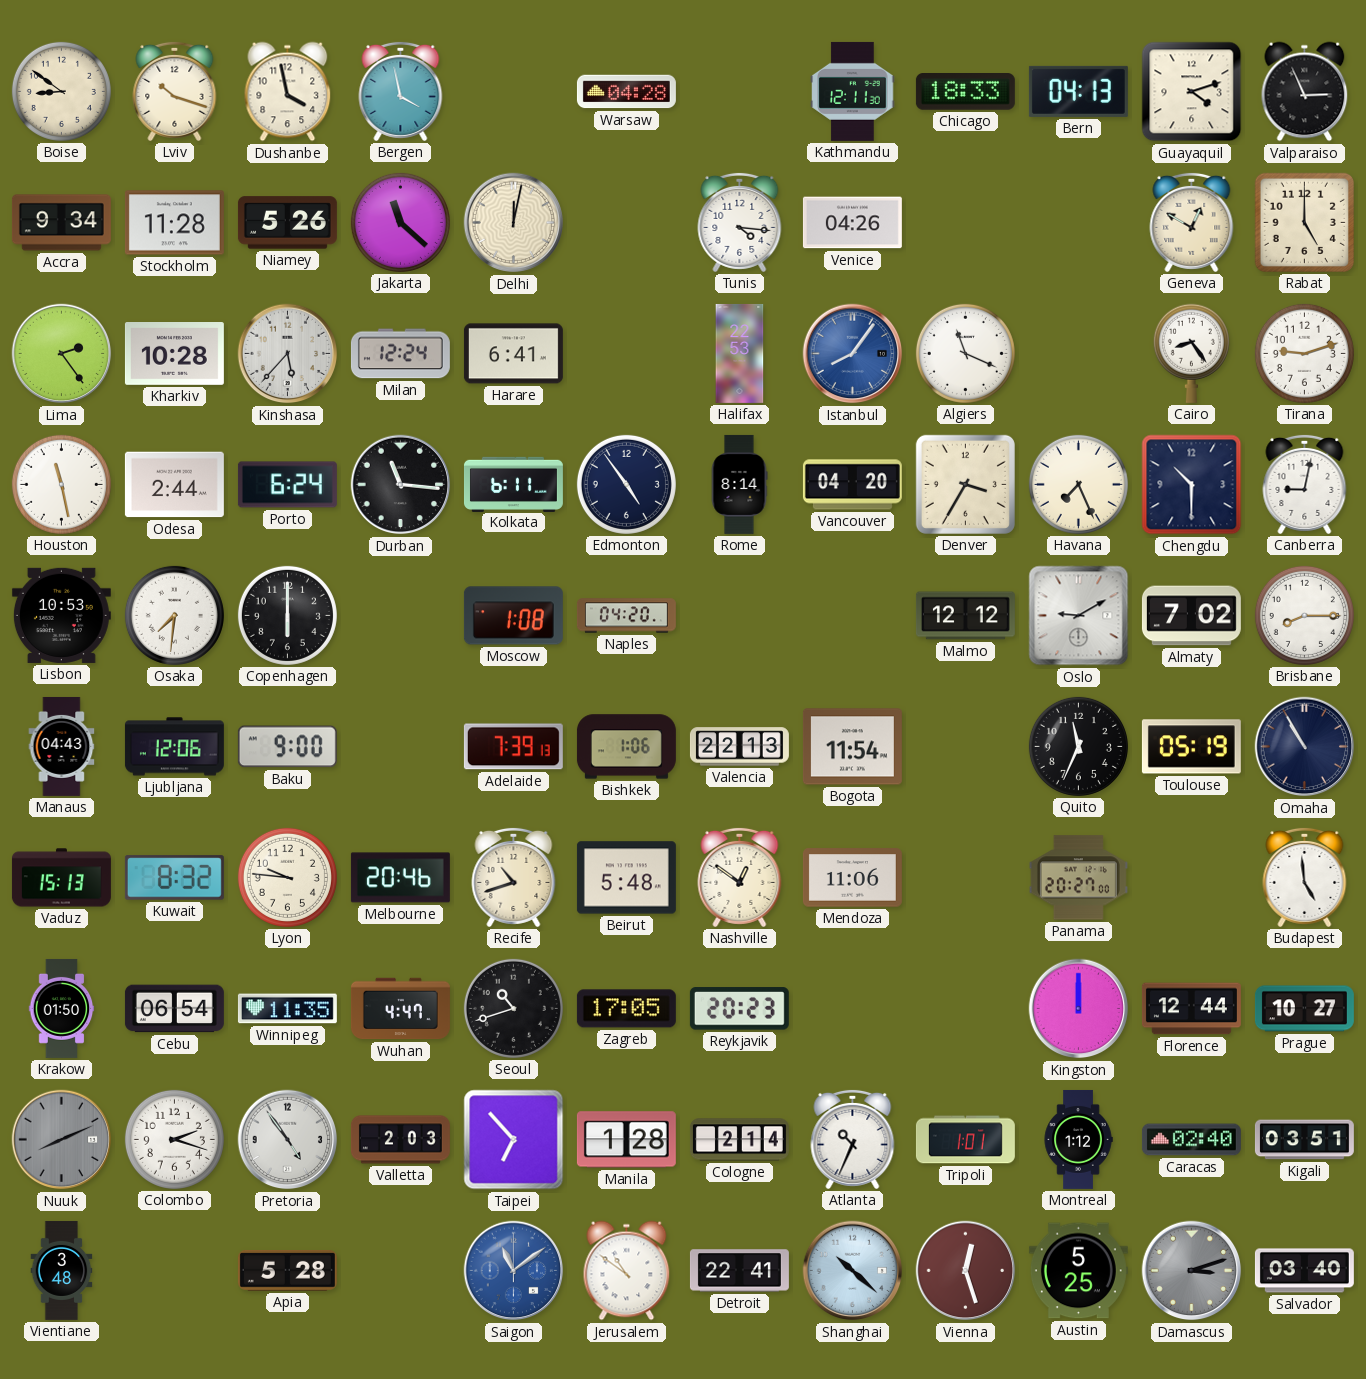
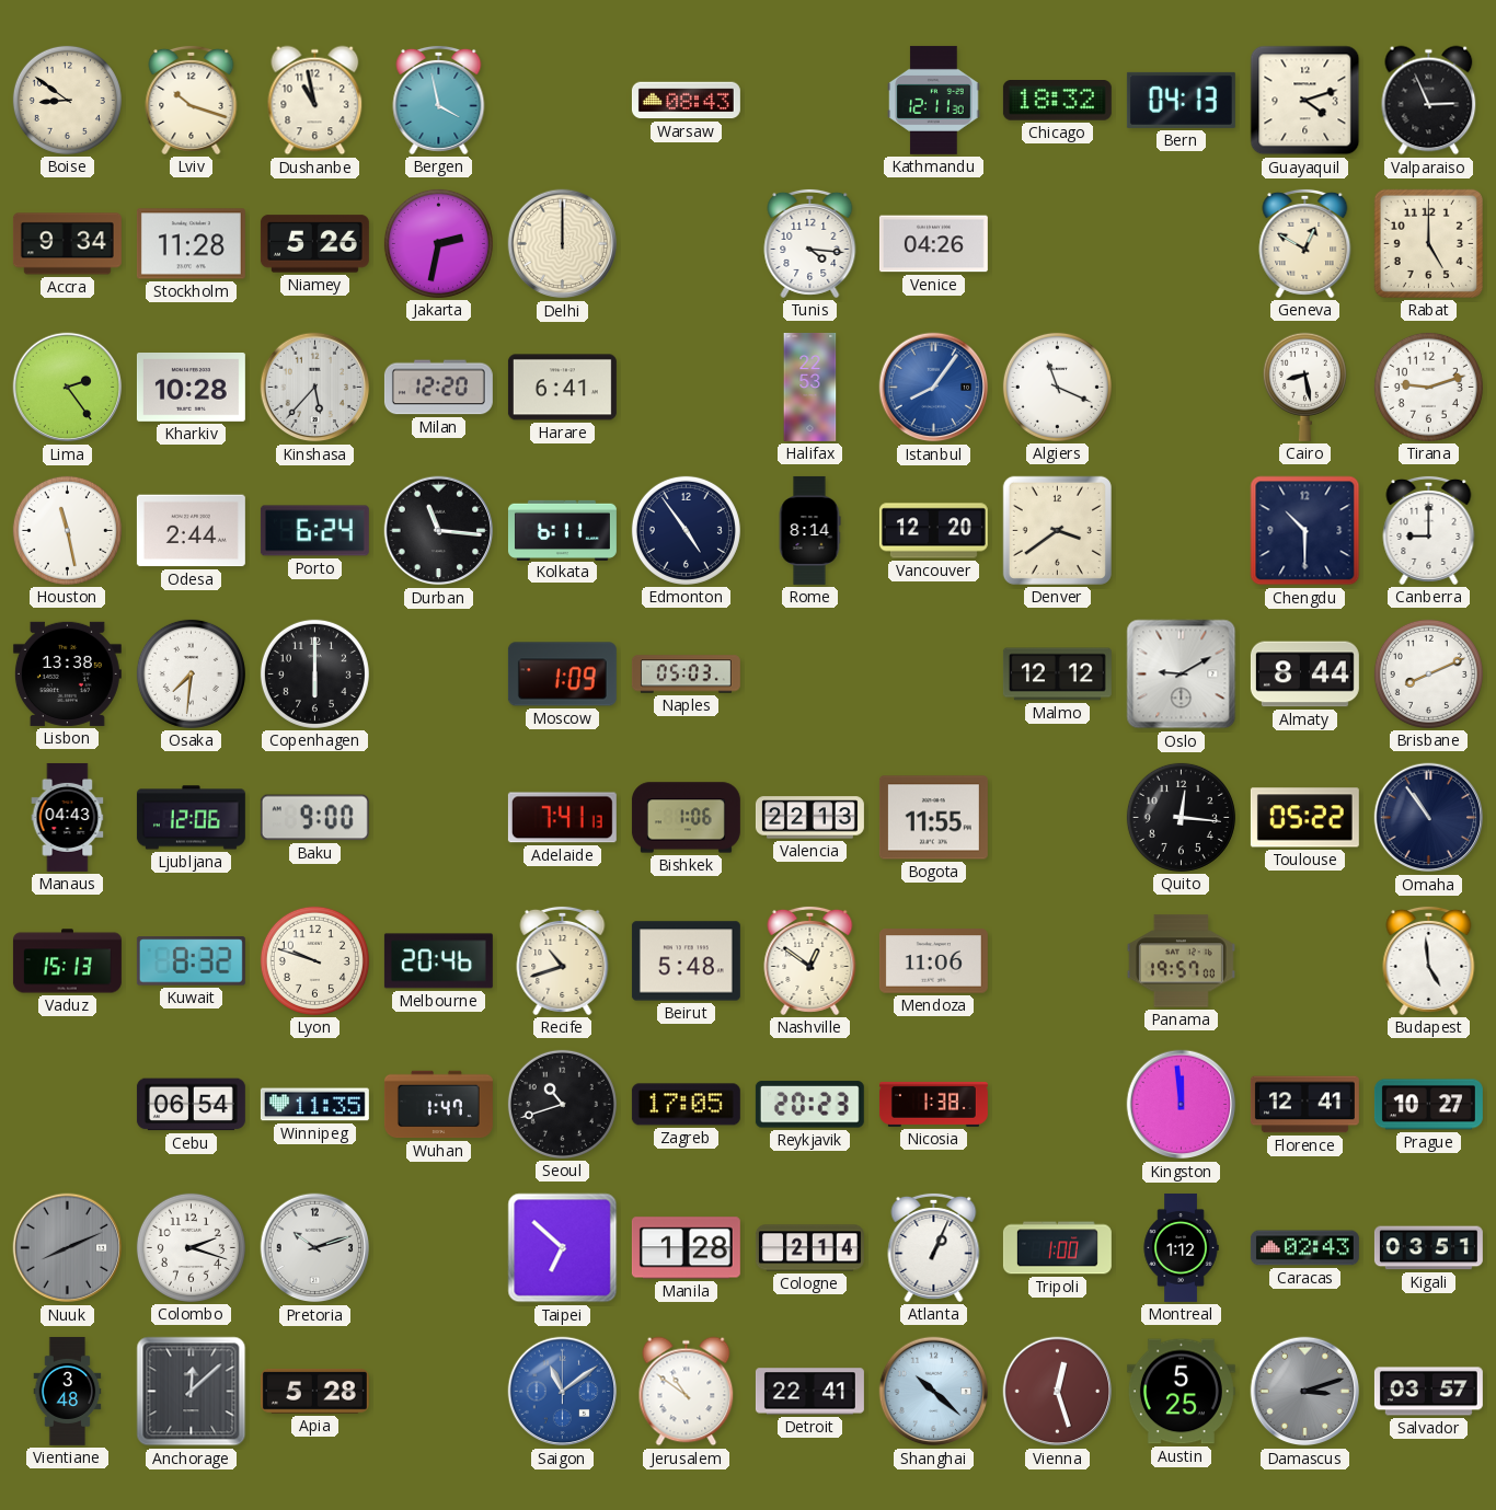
Dushanbe: 3:58 -> 10:58
Warsaw: 04:28 -> 08:43
Chicago: 18:33 -> 18:32
Jakarta: 11:22 -> 2:32
Delhi: 12:02 -> 12:00
Milan: 12:24 -> 12:20
Cairo: 8:24 -> 8:28
Vancouver: 04:20 -> 12:20
Denver: 3:35 -> 3:39
Havana: 7:26 -> none
Canberra: 9:02 -> 9:00
Lisbon: 10:53 -> 13:38
Moscow: 1:08 -> 1:09
Naples: 04:20 -> 05:03
Almaty: 7:02 -> 8:44
Brisbane: 8:15 -> 8:11
Adelaide: 7:39 -> 7:41
Bogota: 11:54 -> 11:55
Quito: 11:34 -> 12:16
Toulouse: 05:19 -> 05:22
Omaha: 10:55 -> 10:54
Lyon: 9:46 -> 9:48
Panama: 20:27 -> 19:57
Krakow: 01:50 -> none
Wuhan: 4:47 -> 1:47
Nicosia: none -> 1:38
Kingston: 12:00 -> 11:59
Florence: 12:44 -> 12:41
Pretoria: 4:54 -> 10:12
Valletta: 2:03 -> none
Taipei: 6:53 -> 6:52
Atlanta: 10:34 -> 1:04
Tripoli: 1:01 -> 1:00
Caracas: 02:40 -> 02:43
Anchorage: none -> 12:08
Salvador: 03:40 -> 03:57
